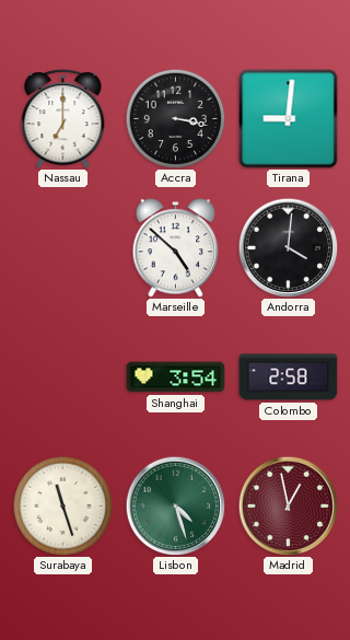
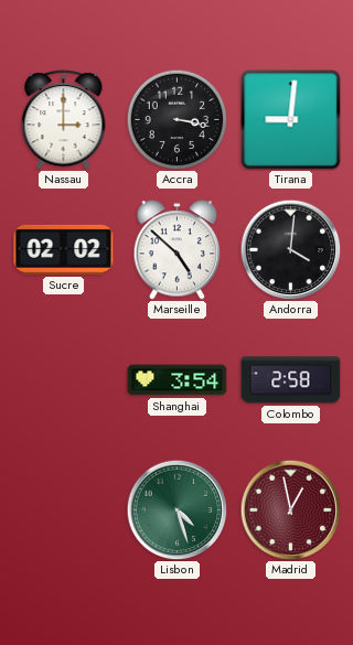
Nassau: 7:00 -> 3:00
Sucre: none -> 02:02
Surabaya: 11:27 -> none
